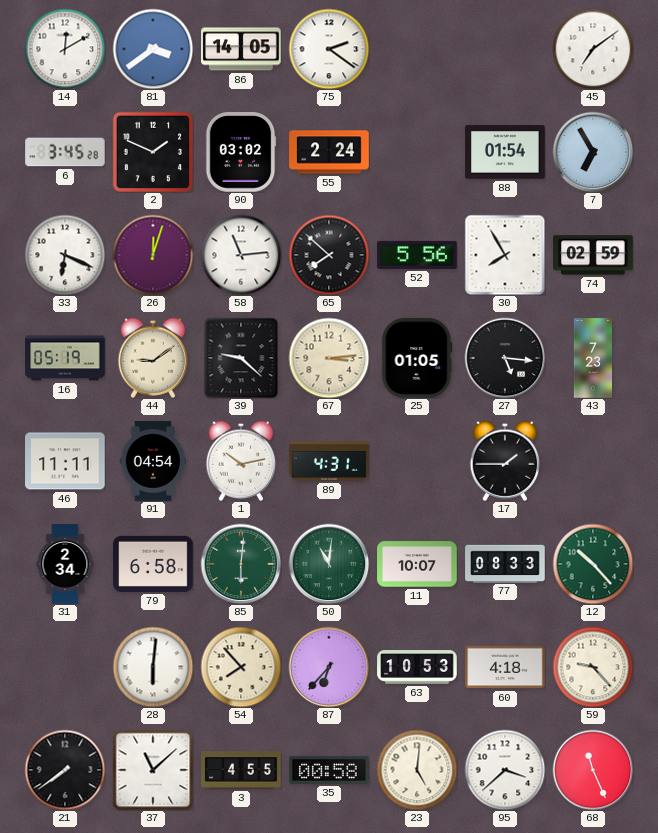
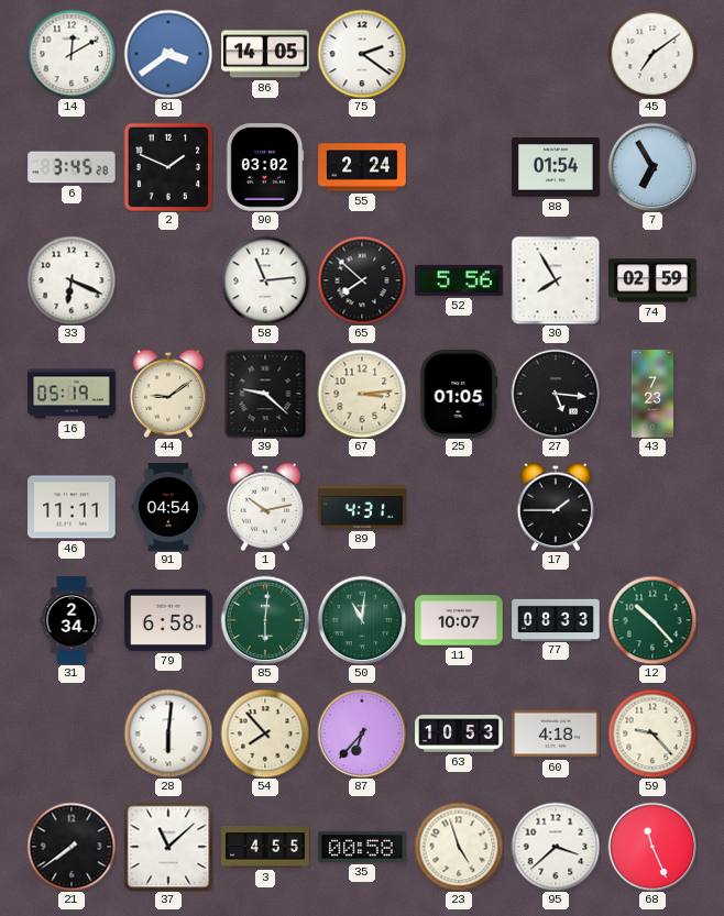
26: 12:03 -> none
23: 5:01 -> 4:57
